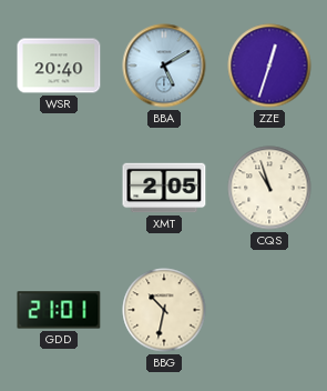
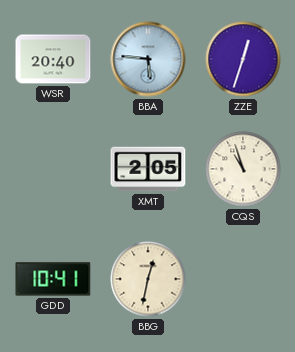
BBA: 5:10 -> 5:46
GDD: 21:01 -> 10:41
BBG: 10:32 -> 12:32
